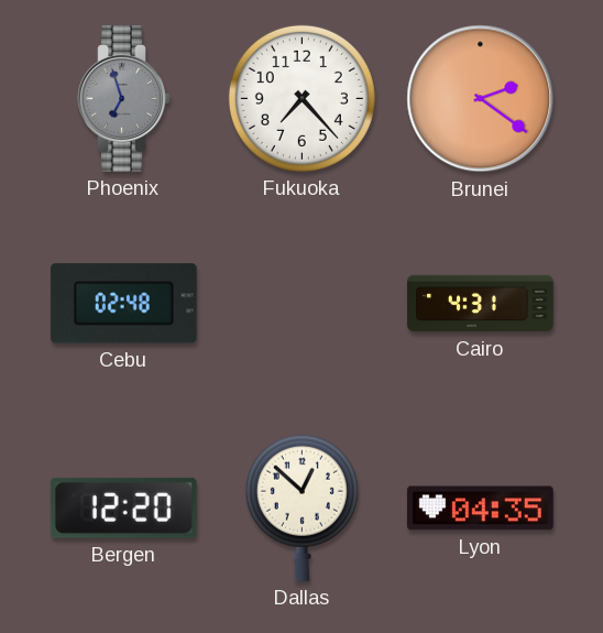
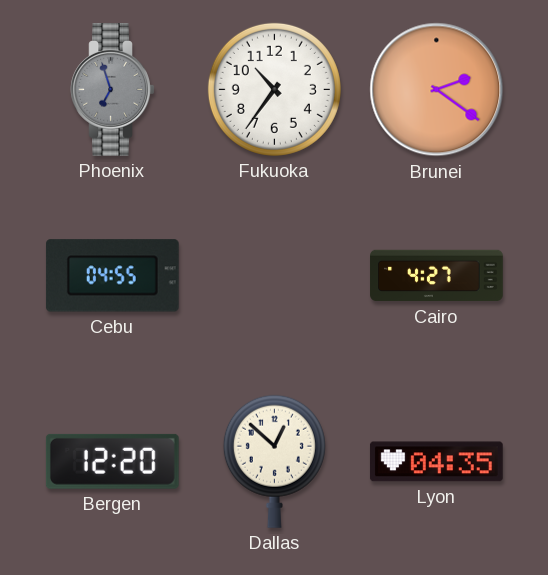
Fukuoka: 7:23 -> 10:36
Cebu: 02:48 -> 04:55
Cairo: 4:31 -> 4:27
